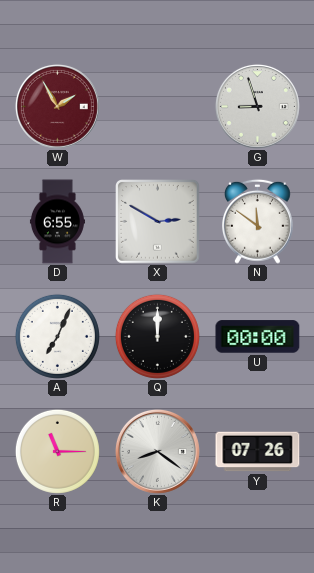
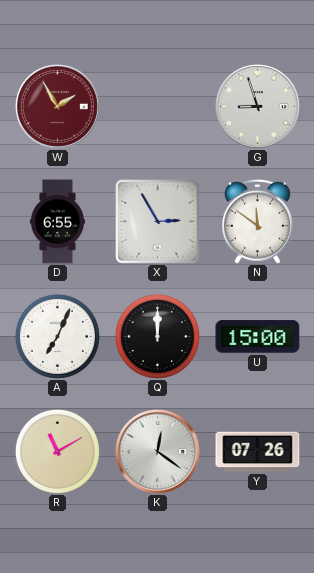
X: 2:50 -> 2:55
U: 00:00 -> 15:00
R: 11:15 -> 11:10
K: 8:21 -> 12:21
